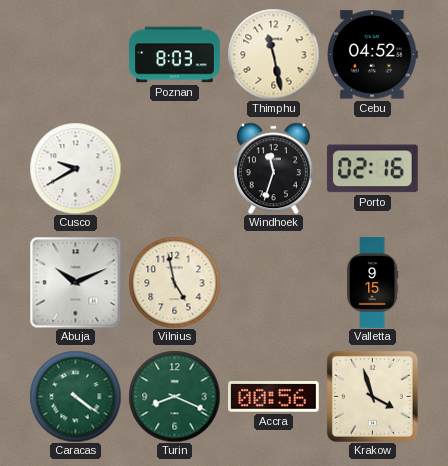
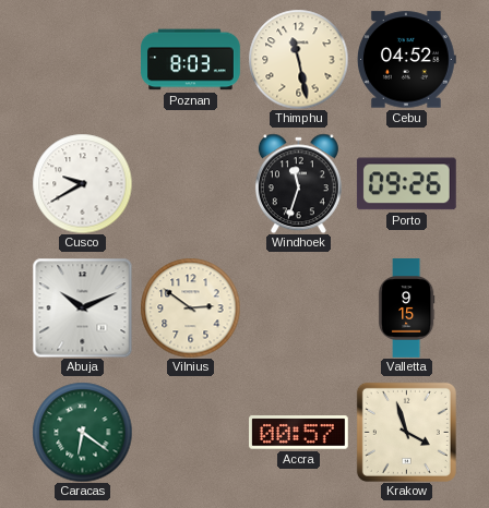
Porto: 02:16 -> 09:26
Vilnius: 4:58 -> 2:51
Caracas: 4:21 -> 6:21
Turin: 8:19 -> none
Accra: 00:56 -> 00:57
